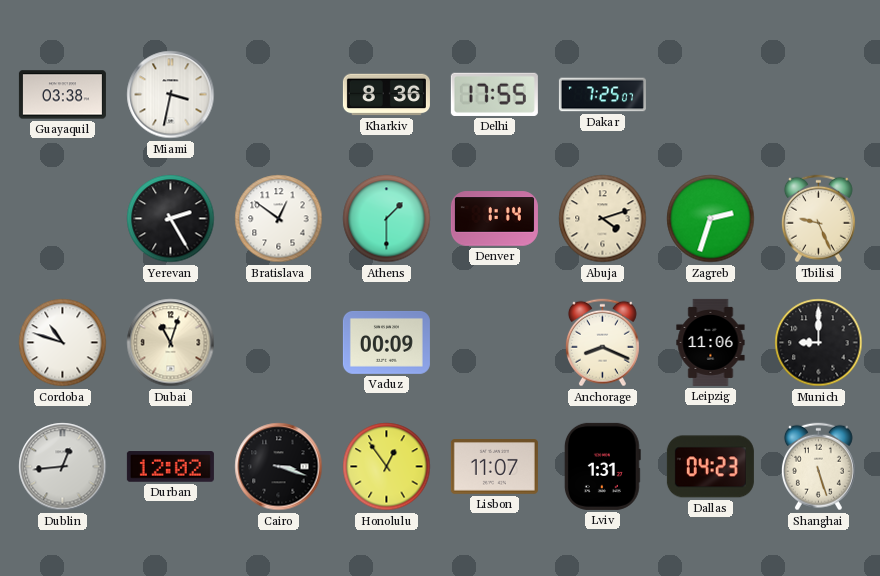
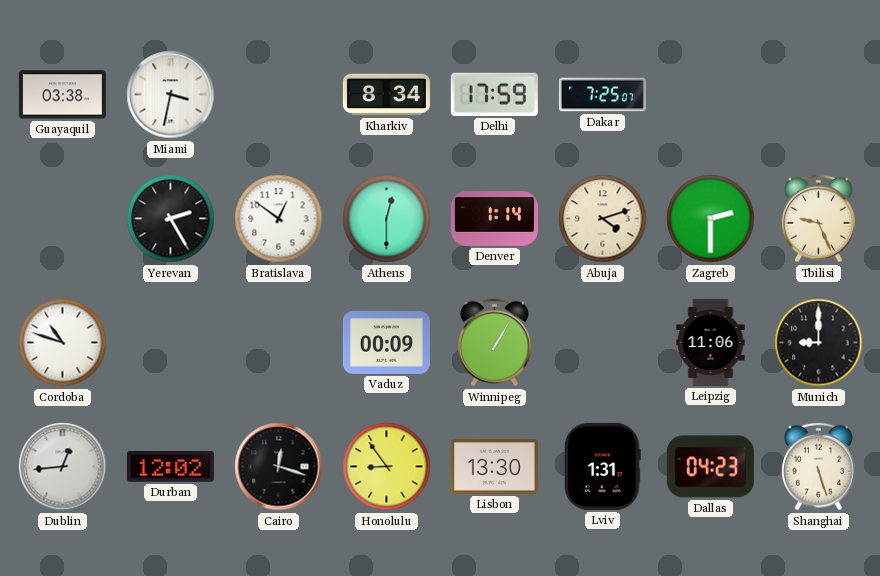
Kharkiv: 8:36 -> 8:34
Delhi: 17:55 -> 17:59
Athens: 1:30 -> 12:30
Zagreb: 2:33 -> 2:30
Dubai: 11:03 -> none
Winnipeg: none -> 1:05
Anchorage: 8:19 -> none
Cairo: 3:18 -> 12:18
Honolulu: 12:54 -> 8:54
Lisbon: 11:07 -> 13:30
